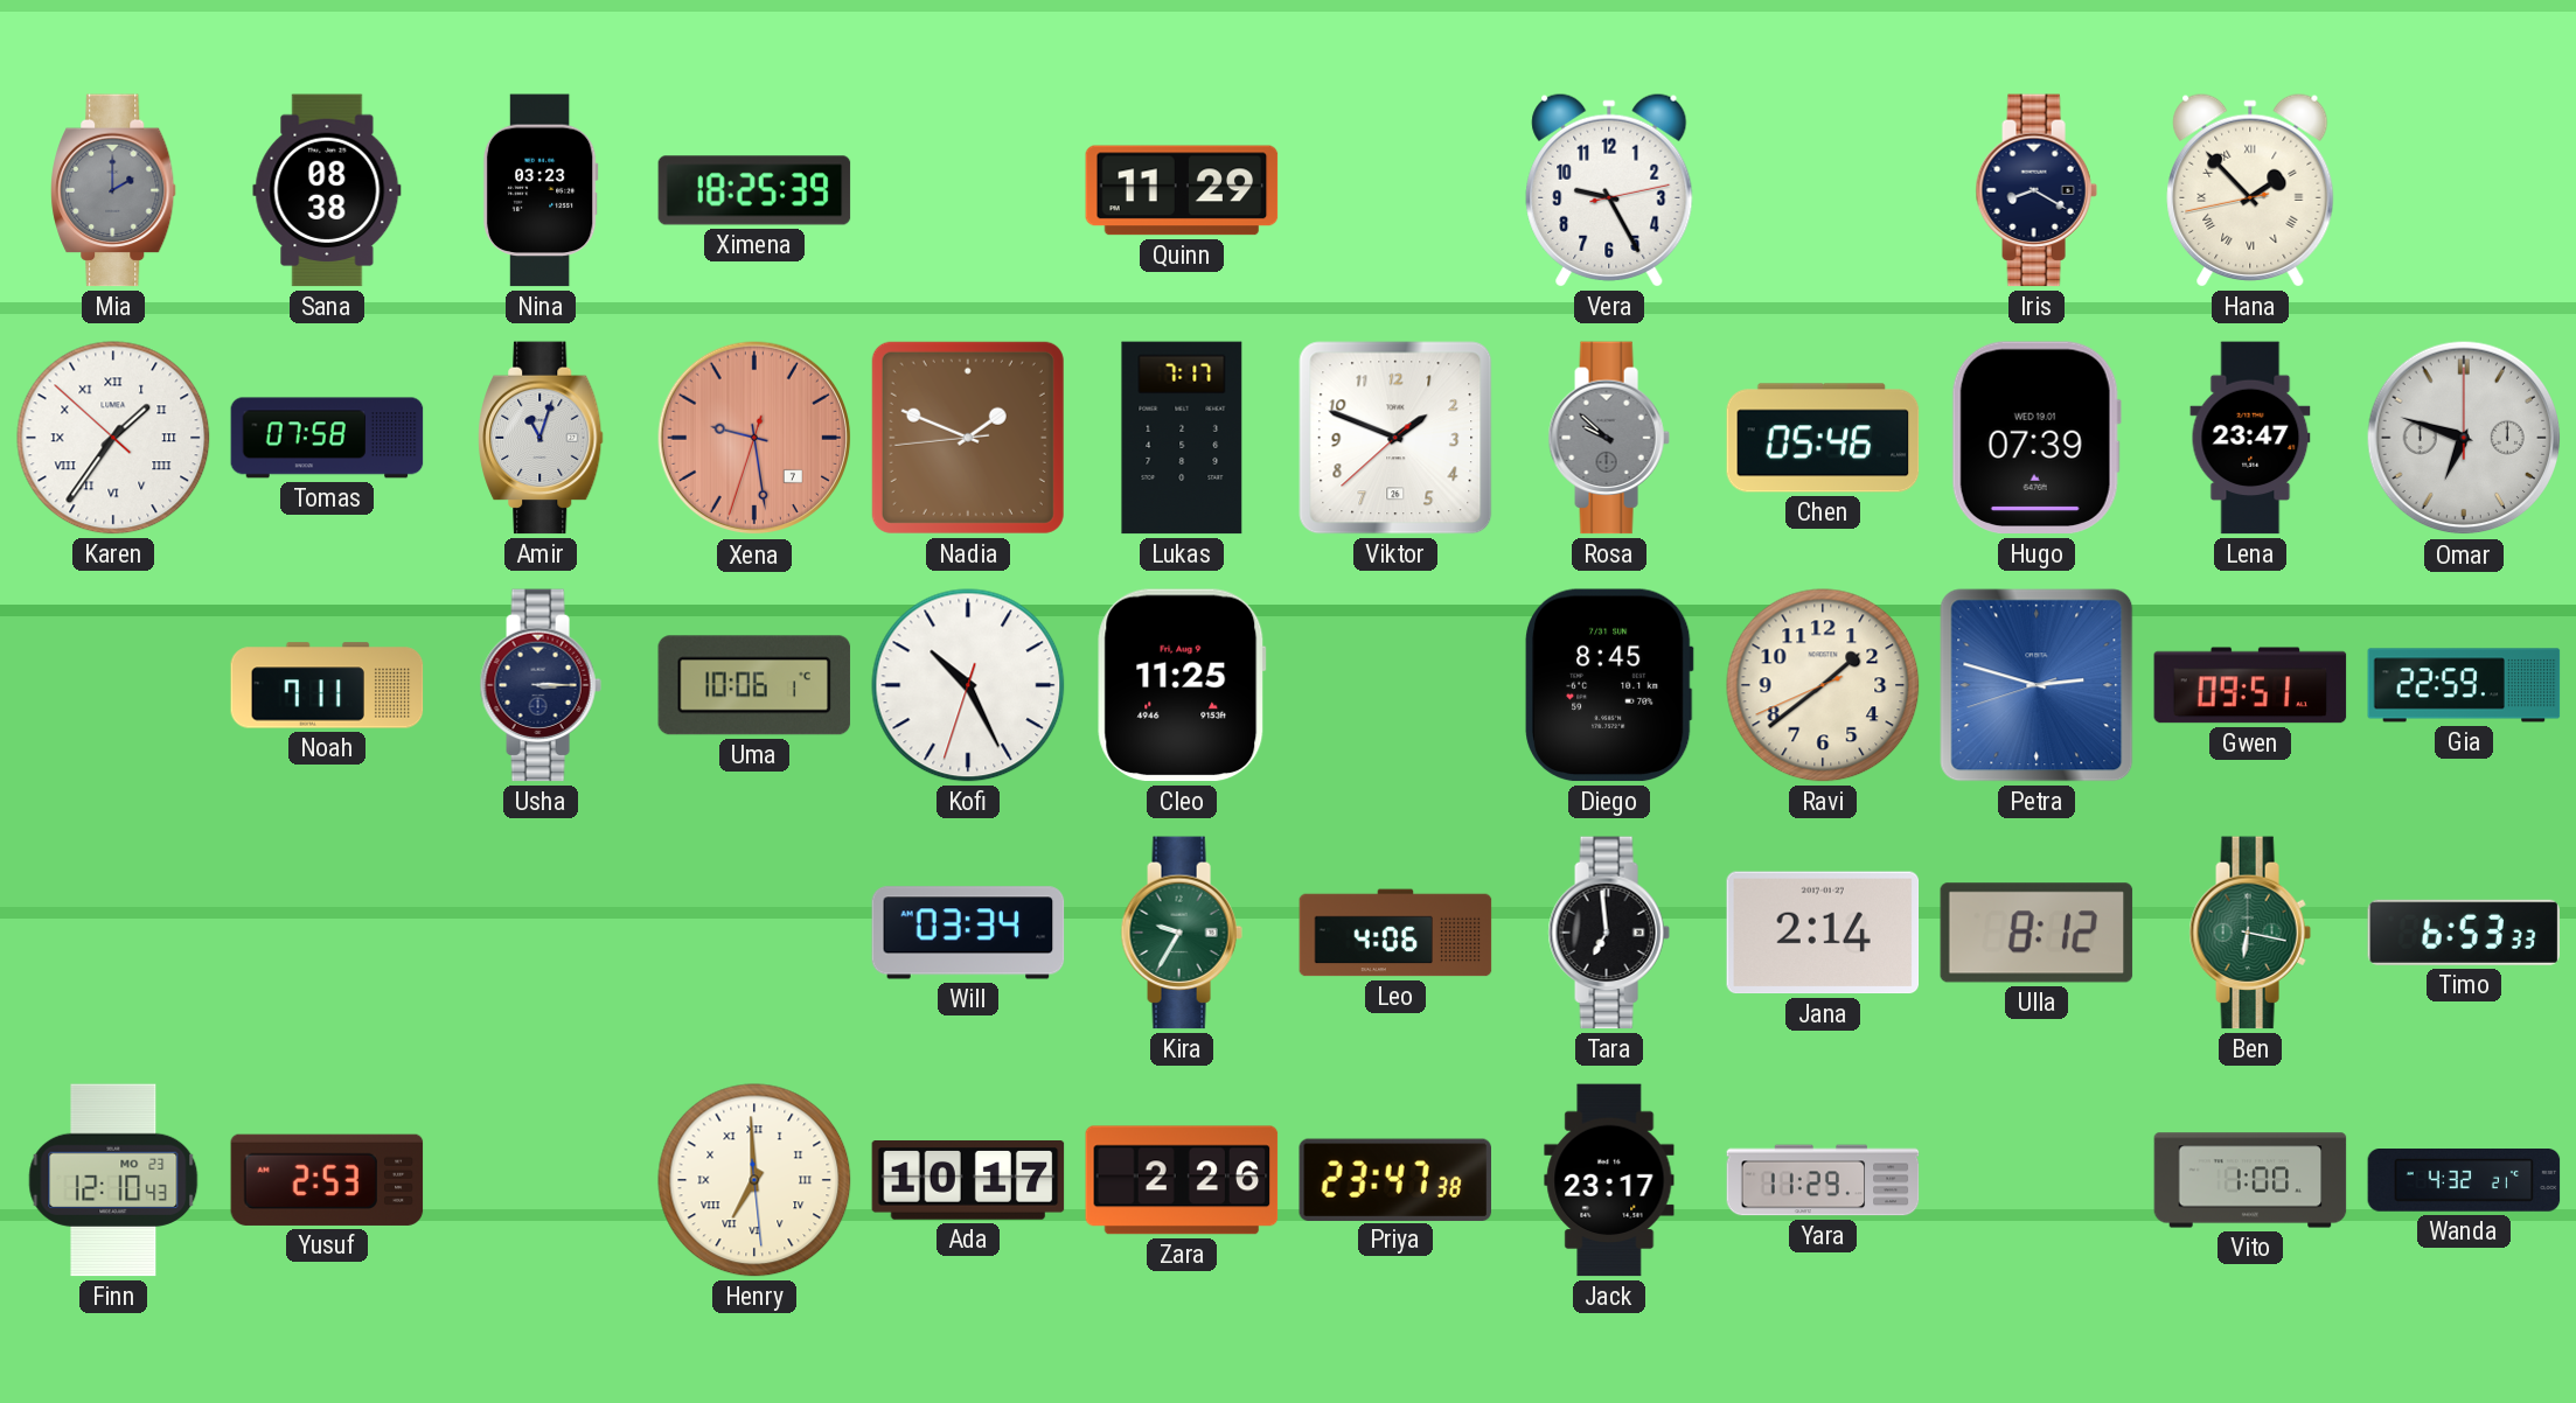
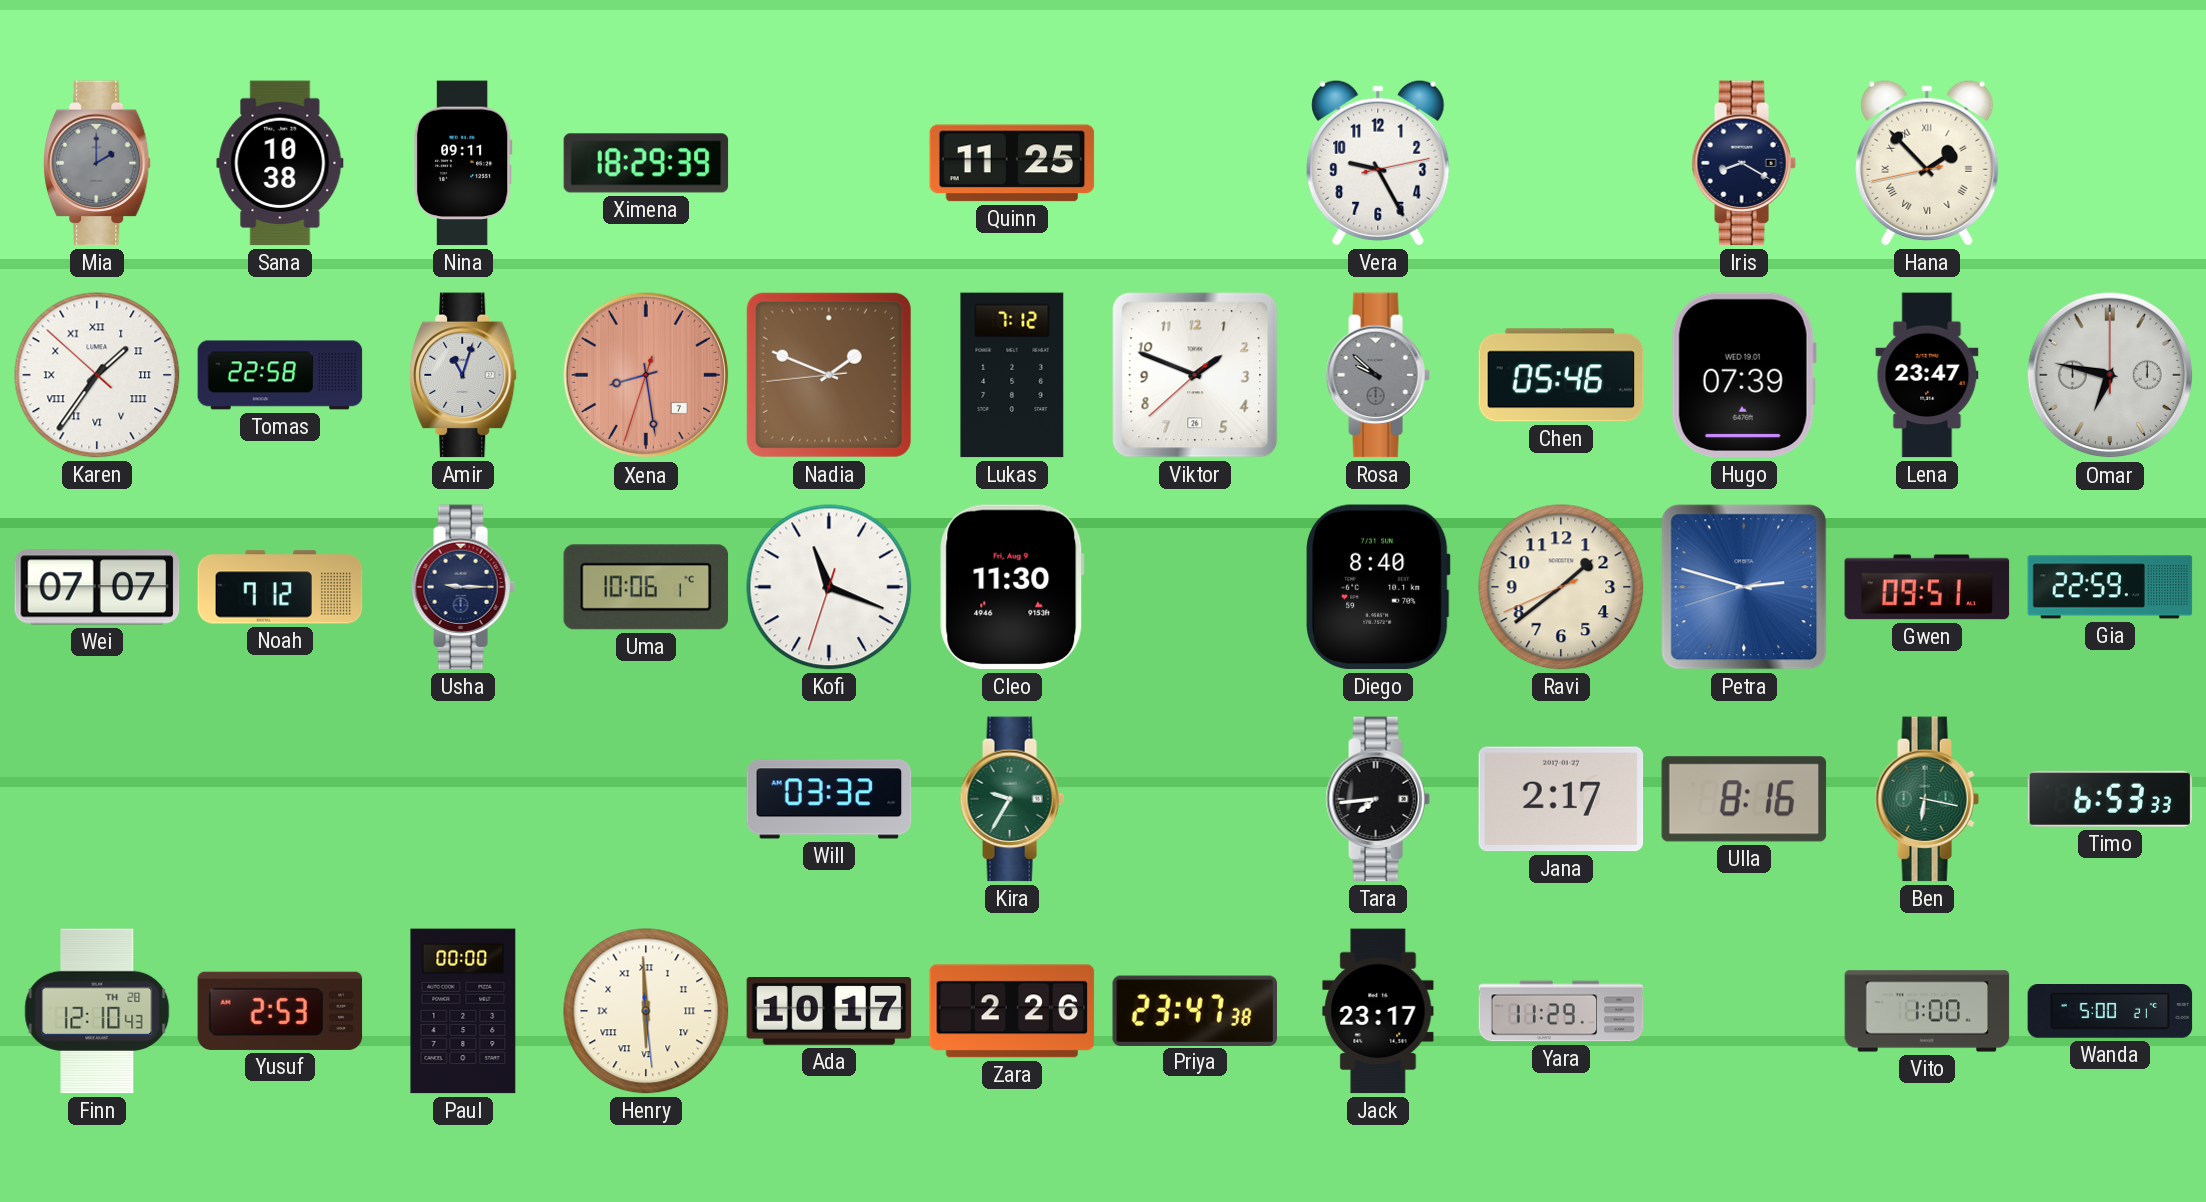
Sana: 08:38 -> 10:38
Nina: 03:23 -> 09:11
Ximena: 18:25 -> 18:29
Quinn: 11:29 -> 11:25
Tomas: 07:58 -> 22:58
Xena: 9:28 -> 8:28
Lukas: 7:17 -> 7:12
Omar: 6:48 -> 6:47
Wei: none -> 07:07
Noah: 7:11 -> 7:12
Usha: 3:15 -> 9:15
Kofi: 10:25 -> 11:18
Cleo: 11:25 -> 11:30
Diego: 8:45 -> 8:40
Will: 03:34 -> 03:32
Leo: 4:06 -> none
Tara: 6:59 -> 7:44
Jana: 2:14 -> 2:17
Ulla: 8:12 -> 8:16
Finn date: MO 23 -> TH 28
Paul: none -> 00:00
Henry: 6:59 -> 5:59
Wanda: 4:32 -> 5:00
